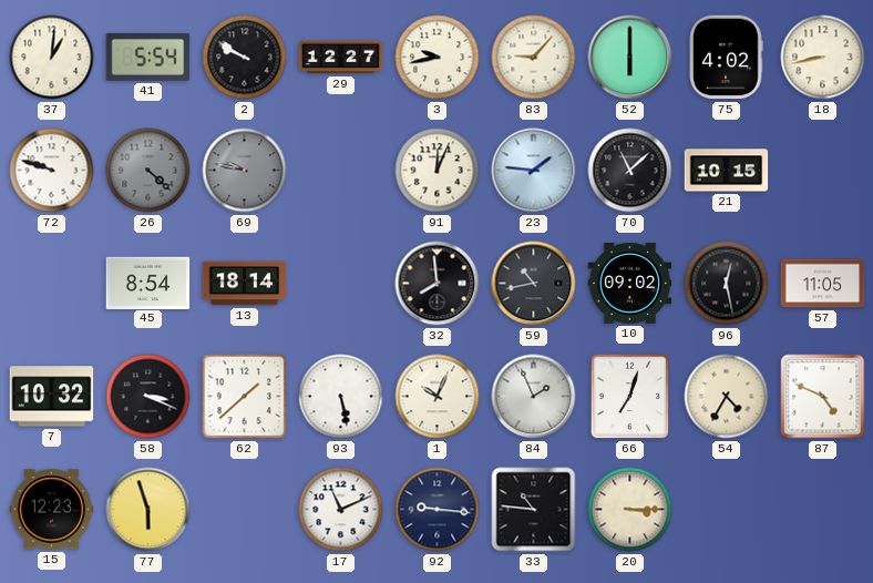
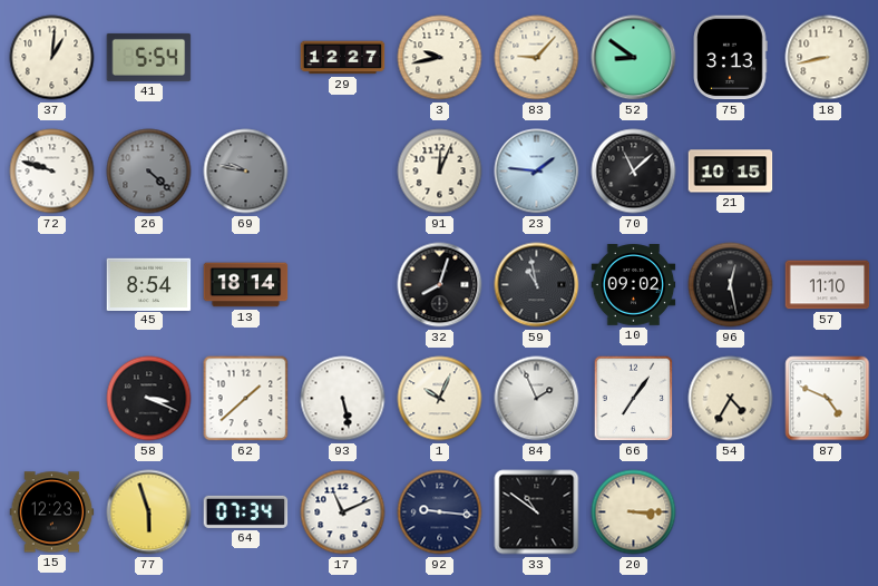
2: 9:50 -> none
52: 6:00 -> 8:51
75: 4:02 -> 3:13
32: 7:59 -> 8:03
59: 10:43 -> 10:58
57: 11:05 -> 11:10
7: 10:32 -> none
66: 7:03 -> 7:06
64: none -> 07:34
33: 10:46 -> 10:51
